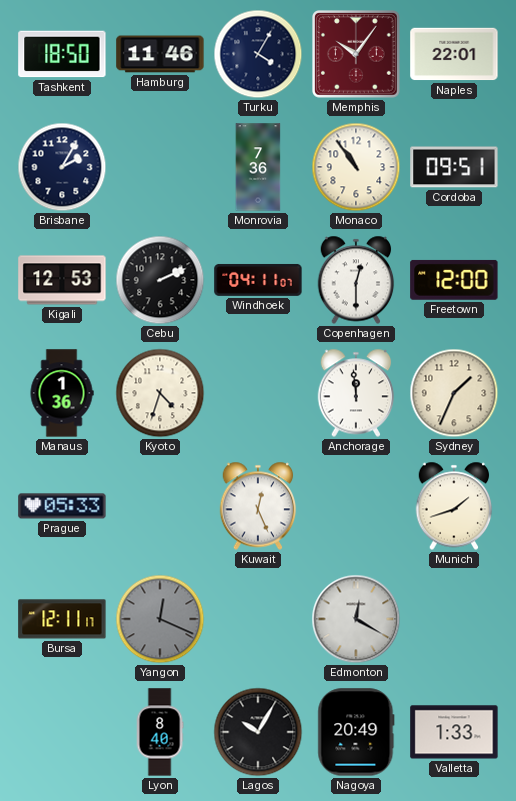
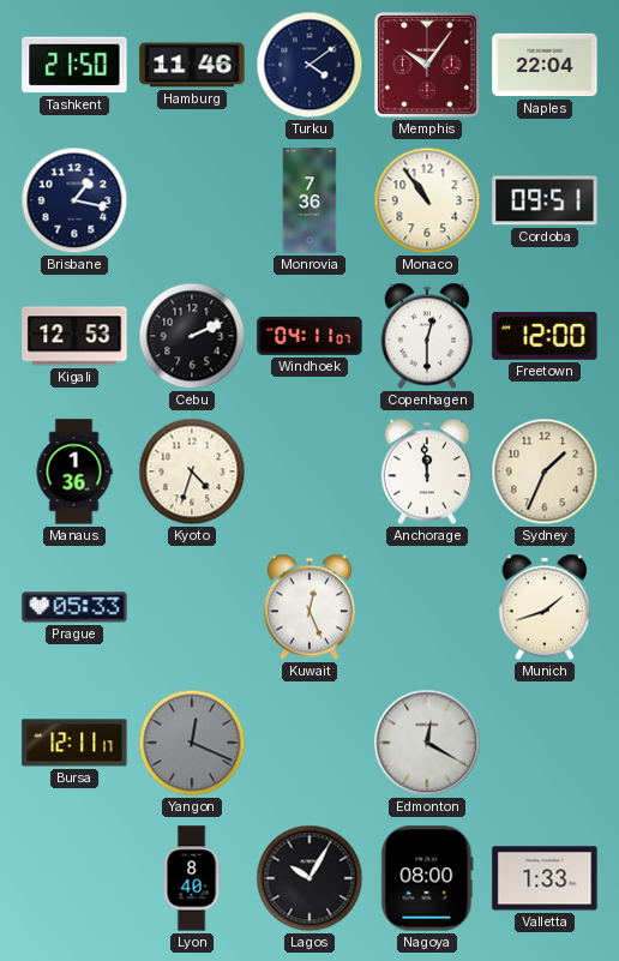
Tashkent: 18:50 -> 21:50
Turku: 4:05 -> 4:09
Naples: 22:01 -> 22:04
Brisbane: 2:05 -> 1:17
Nagoya: 20:49 -> 08:00
